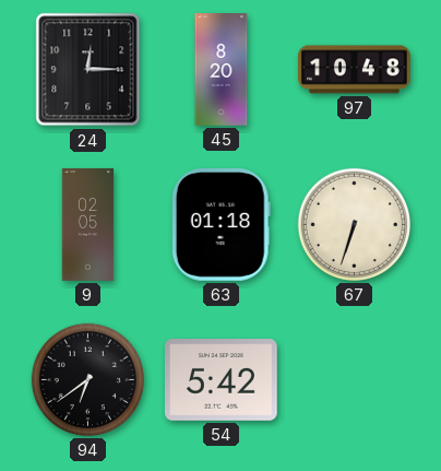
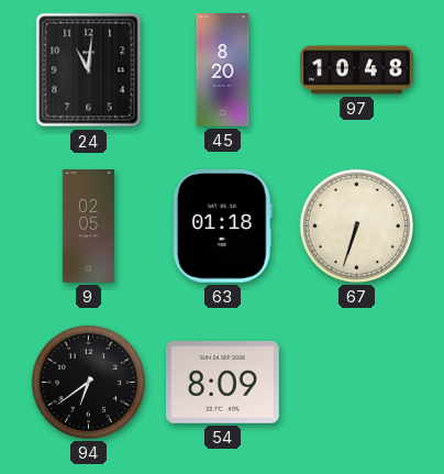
24: 12:15 -> 11:01
54: 5:42 -> 8:09
